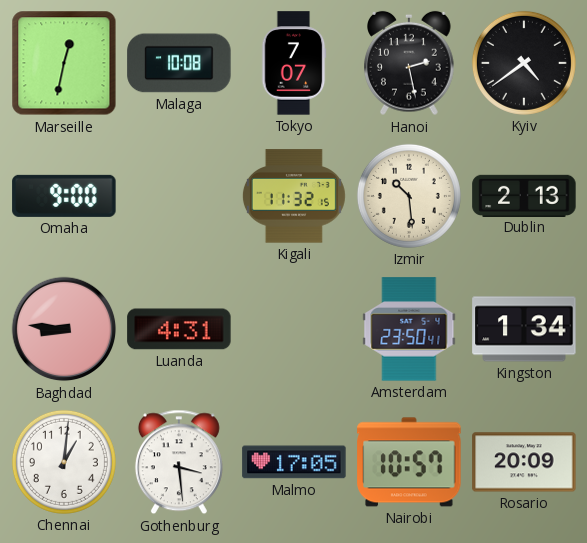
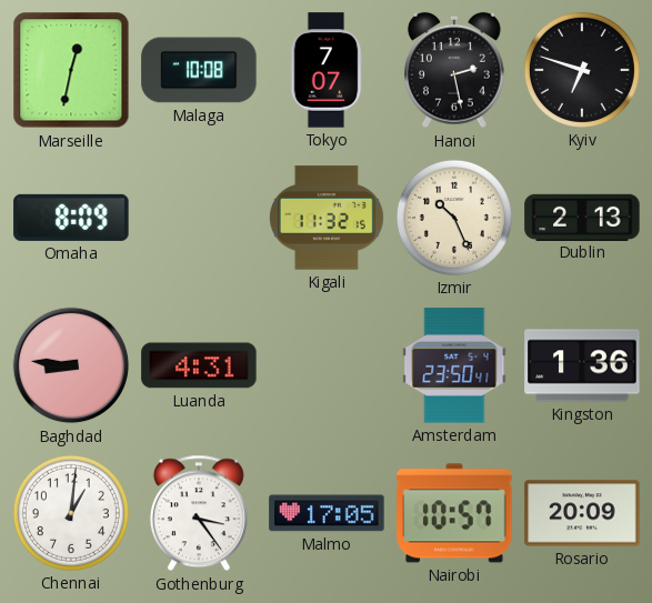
Kyiv: 4:39 -> 6:48
Omaha: 9:00 -> 8:09
Izmir: 10:29 -> 10:26
Kingston: 1:34 -> 1:36
Gothenburg: 3:29 -> 3:24
